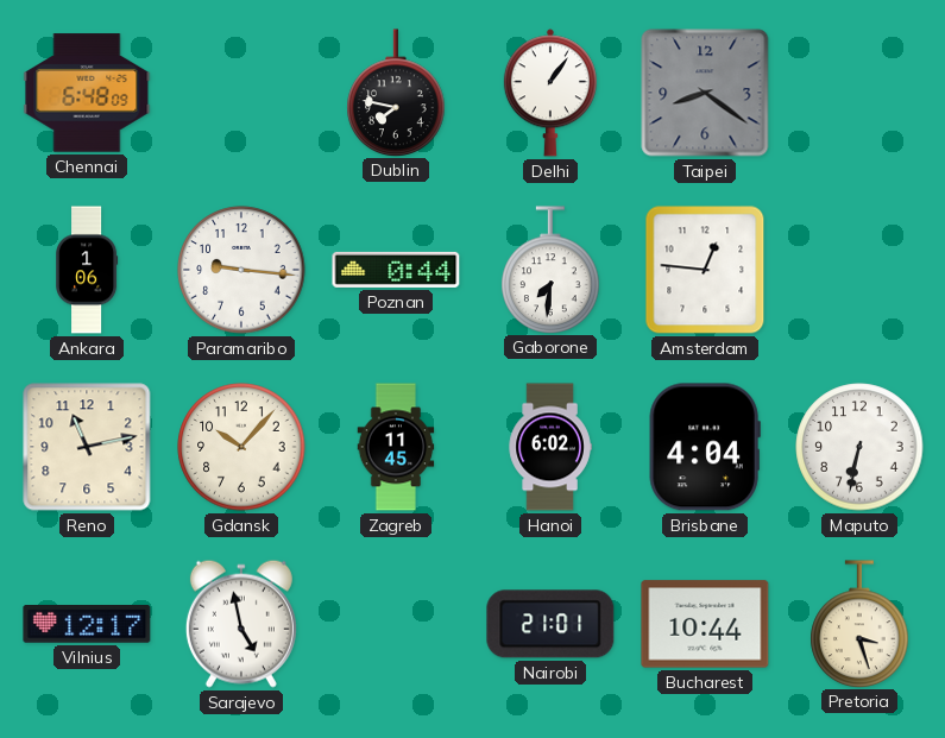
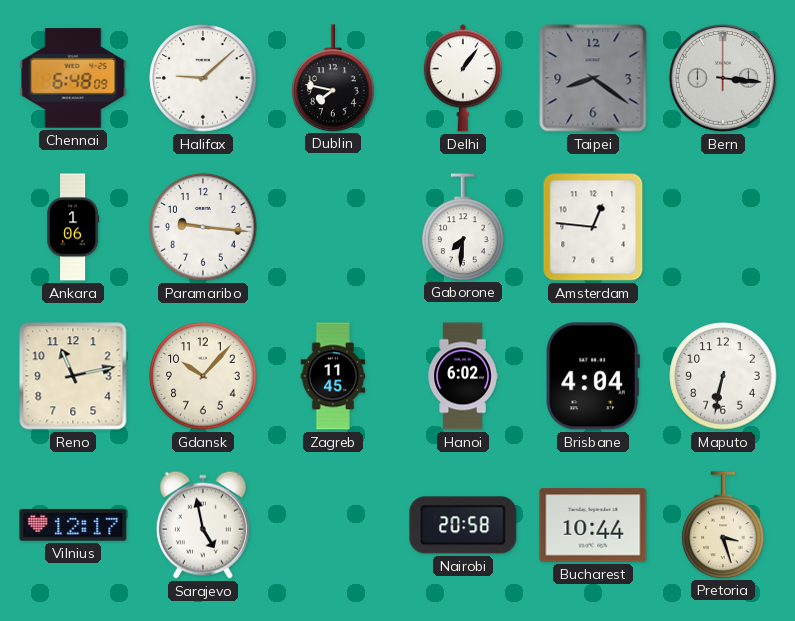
Halifax: none -> 9:08
Bern: none -> 3:16
Poznan: 0:44 -> none
Nairobi: 21:01 -> 20:58
